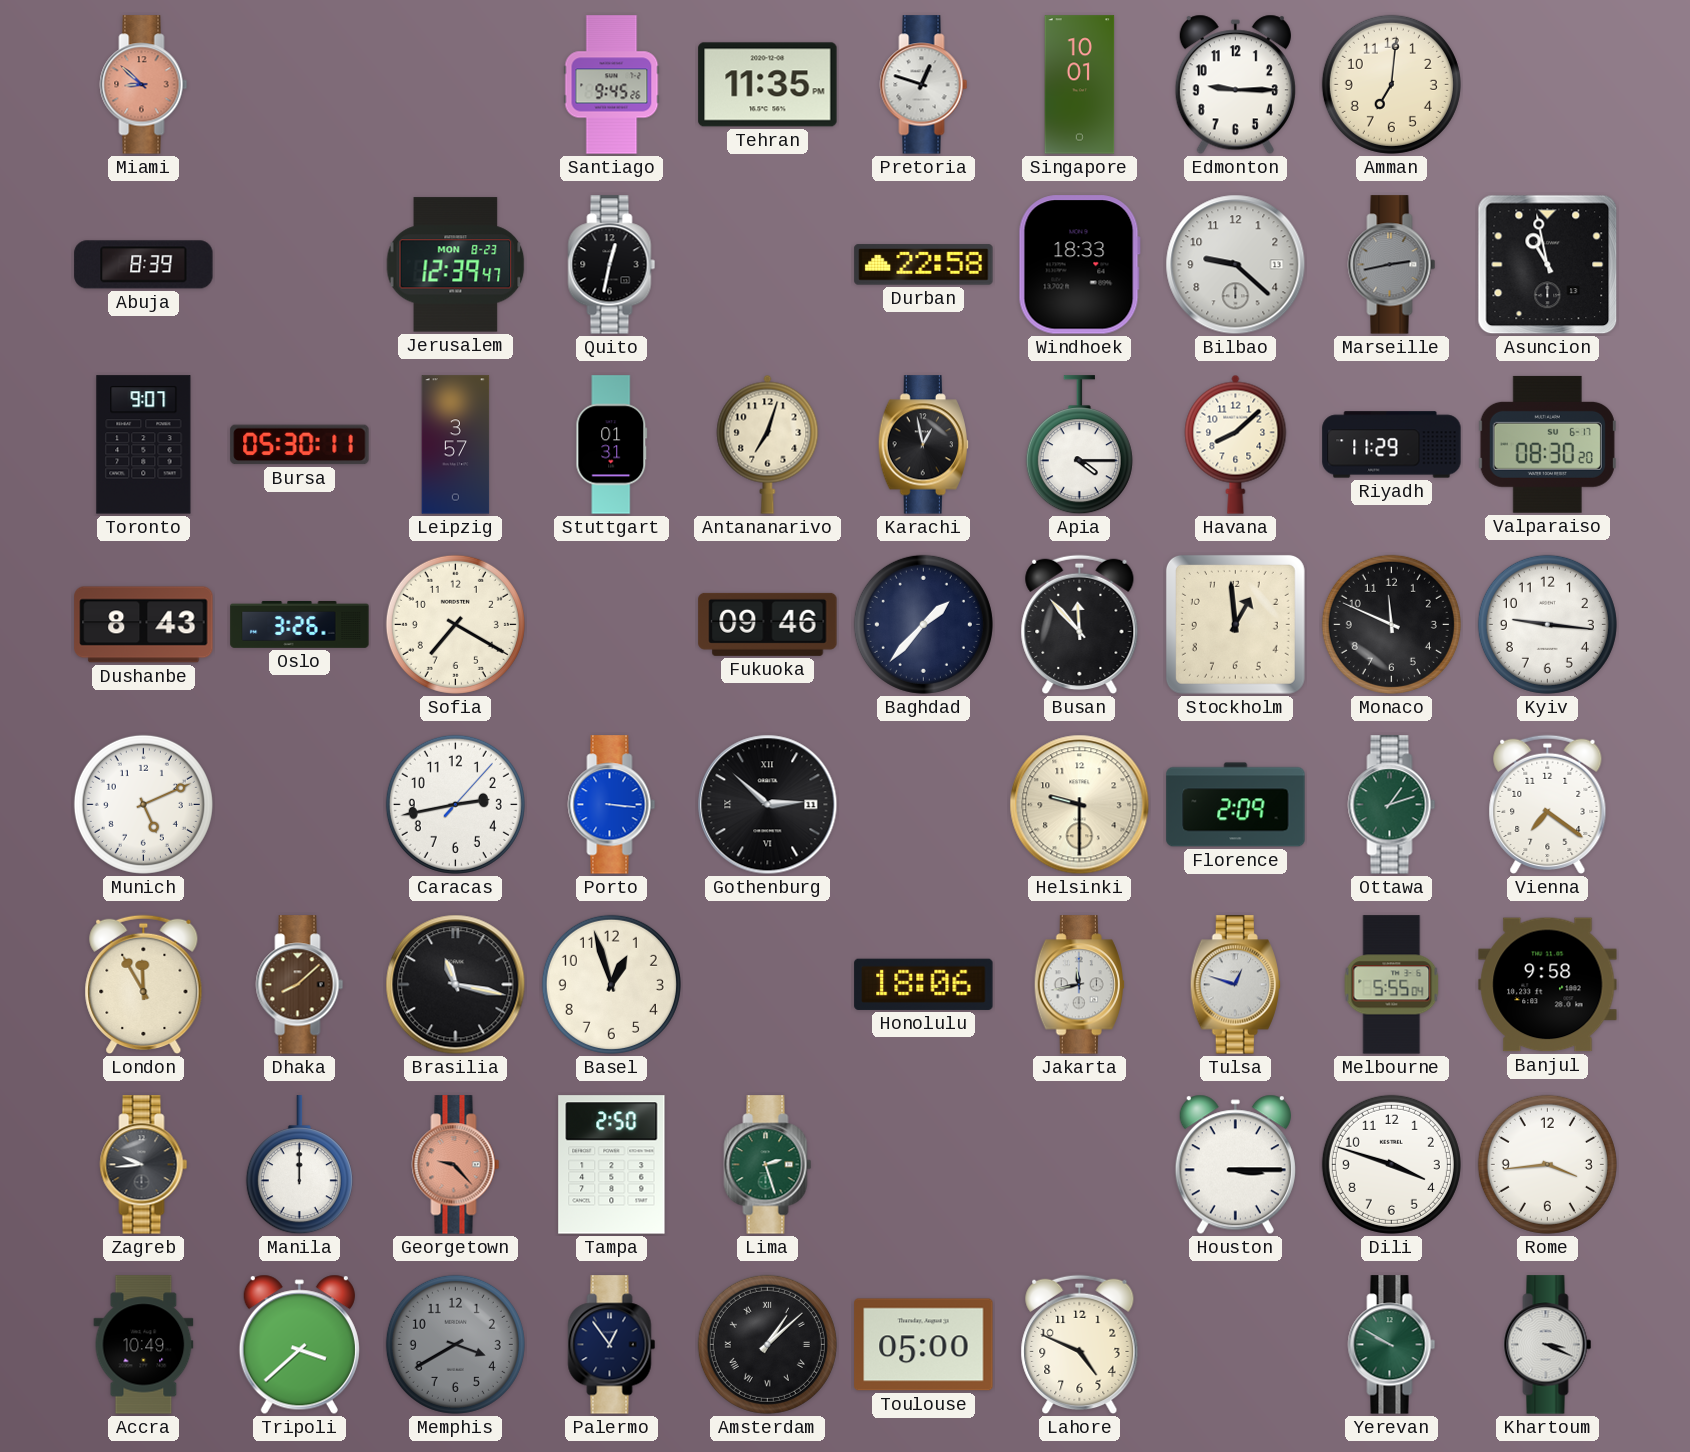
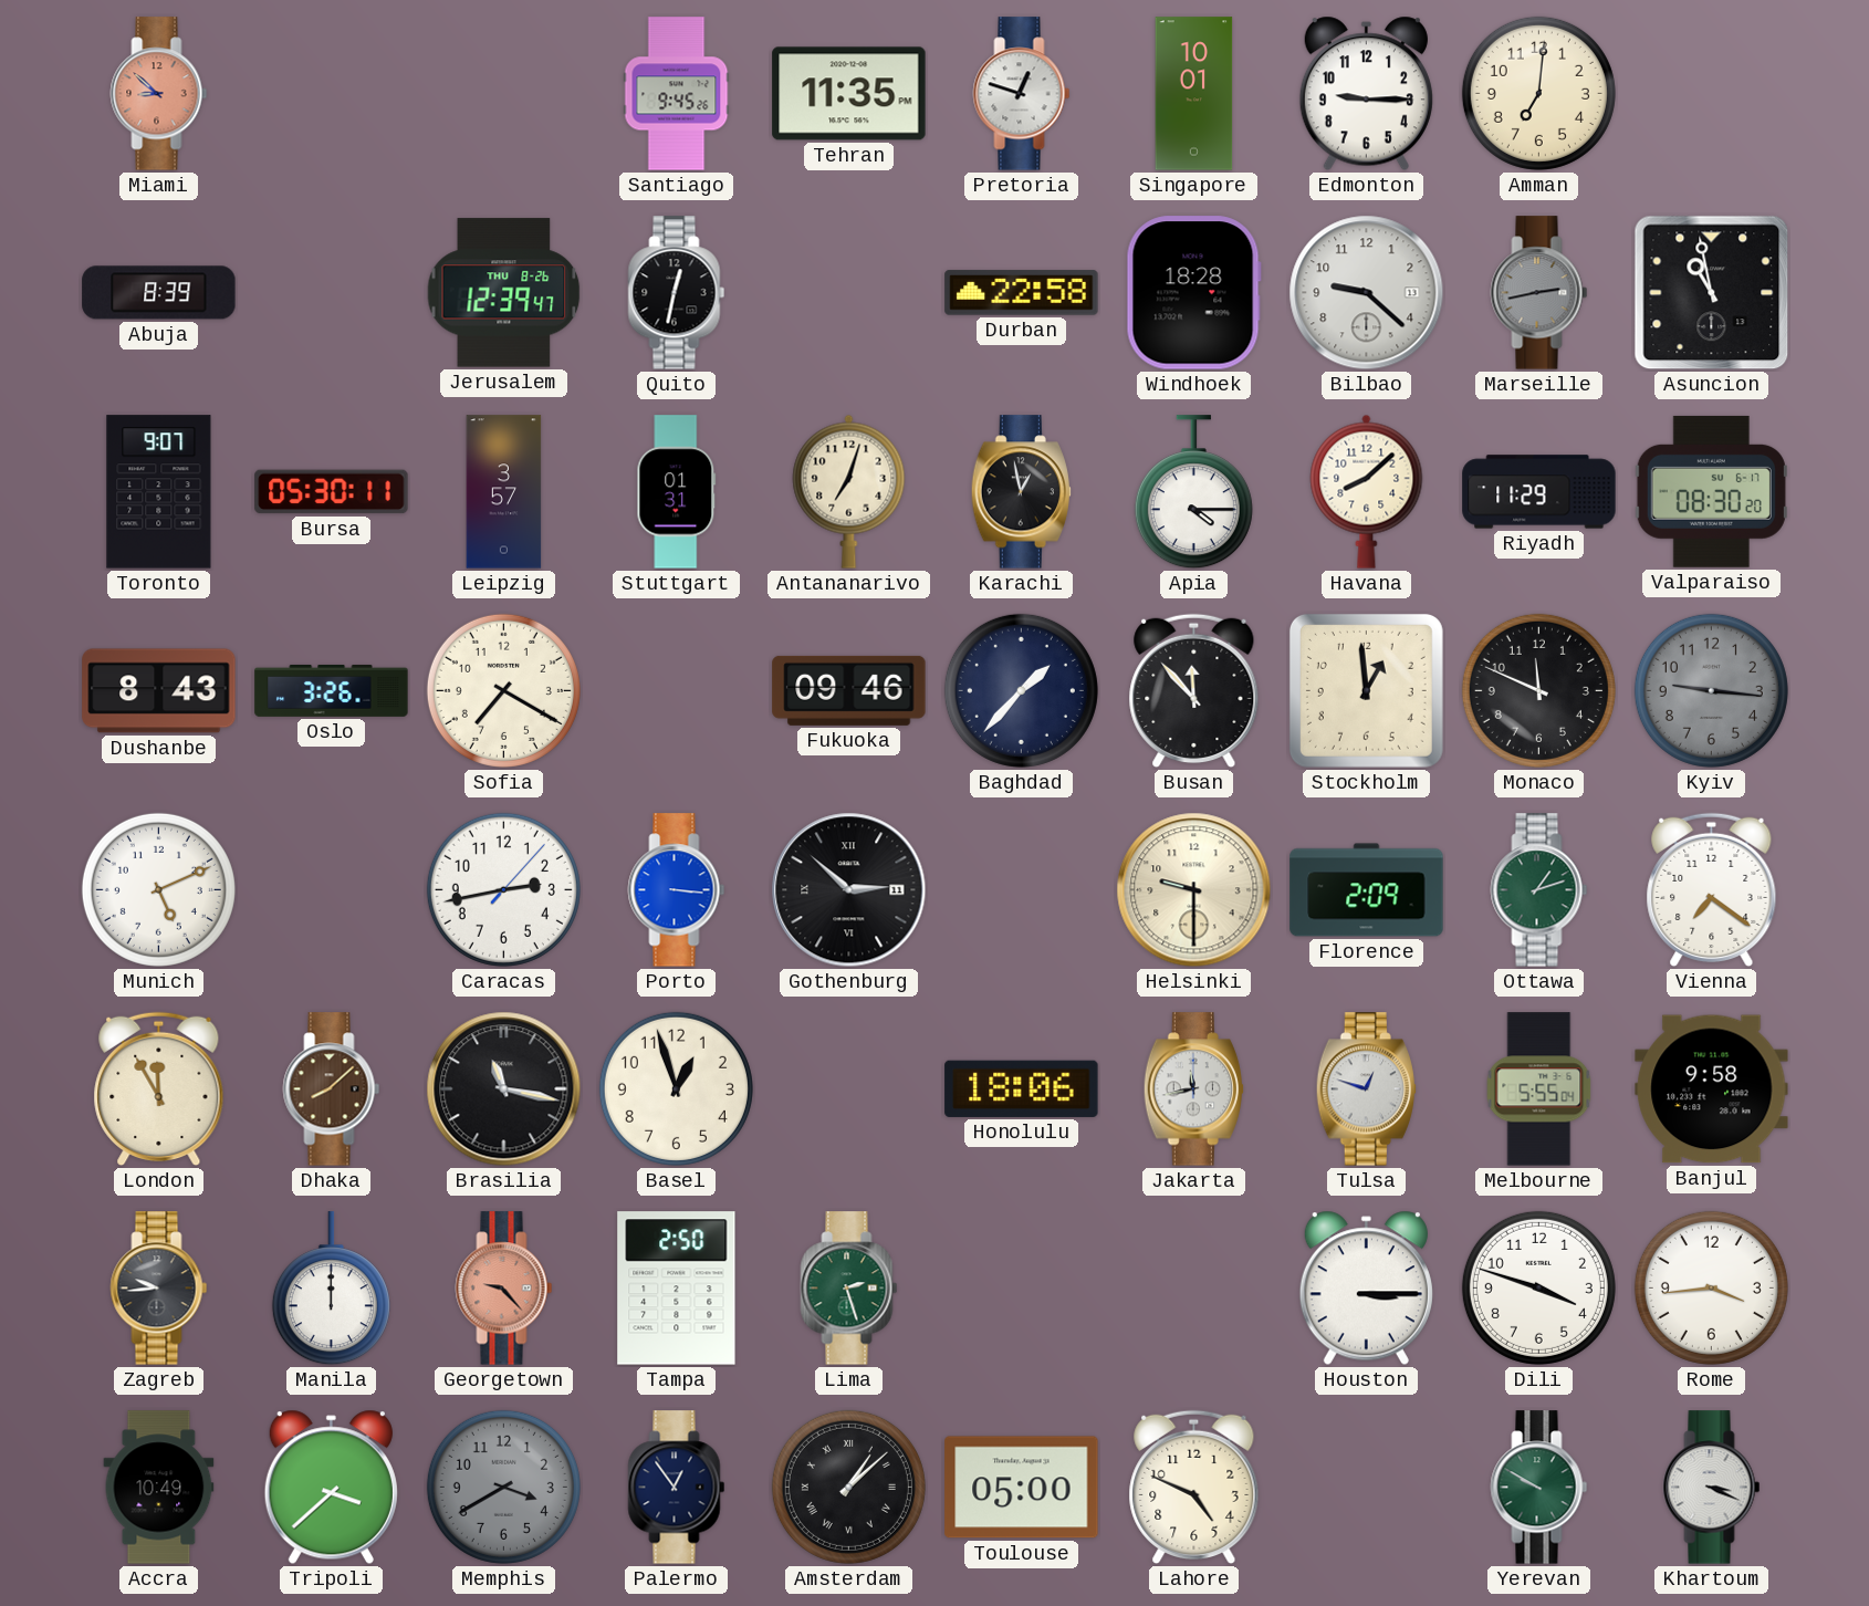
Jerusalem date: MON 8-23 -> THU 8-26
Windhoek: 18:33 -> 18:28
Kyiv dial: white -> grey
